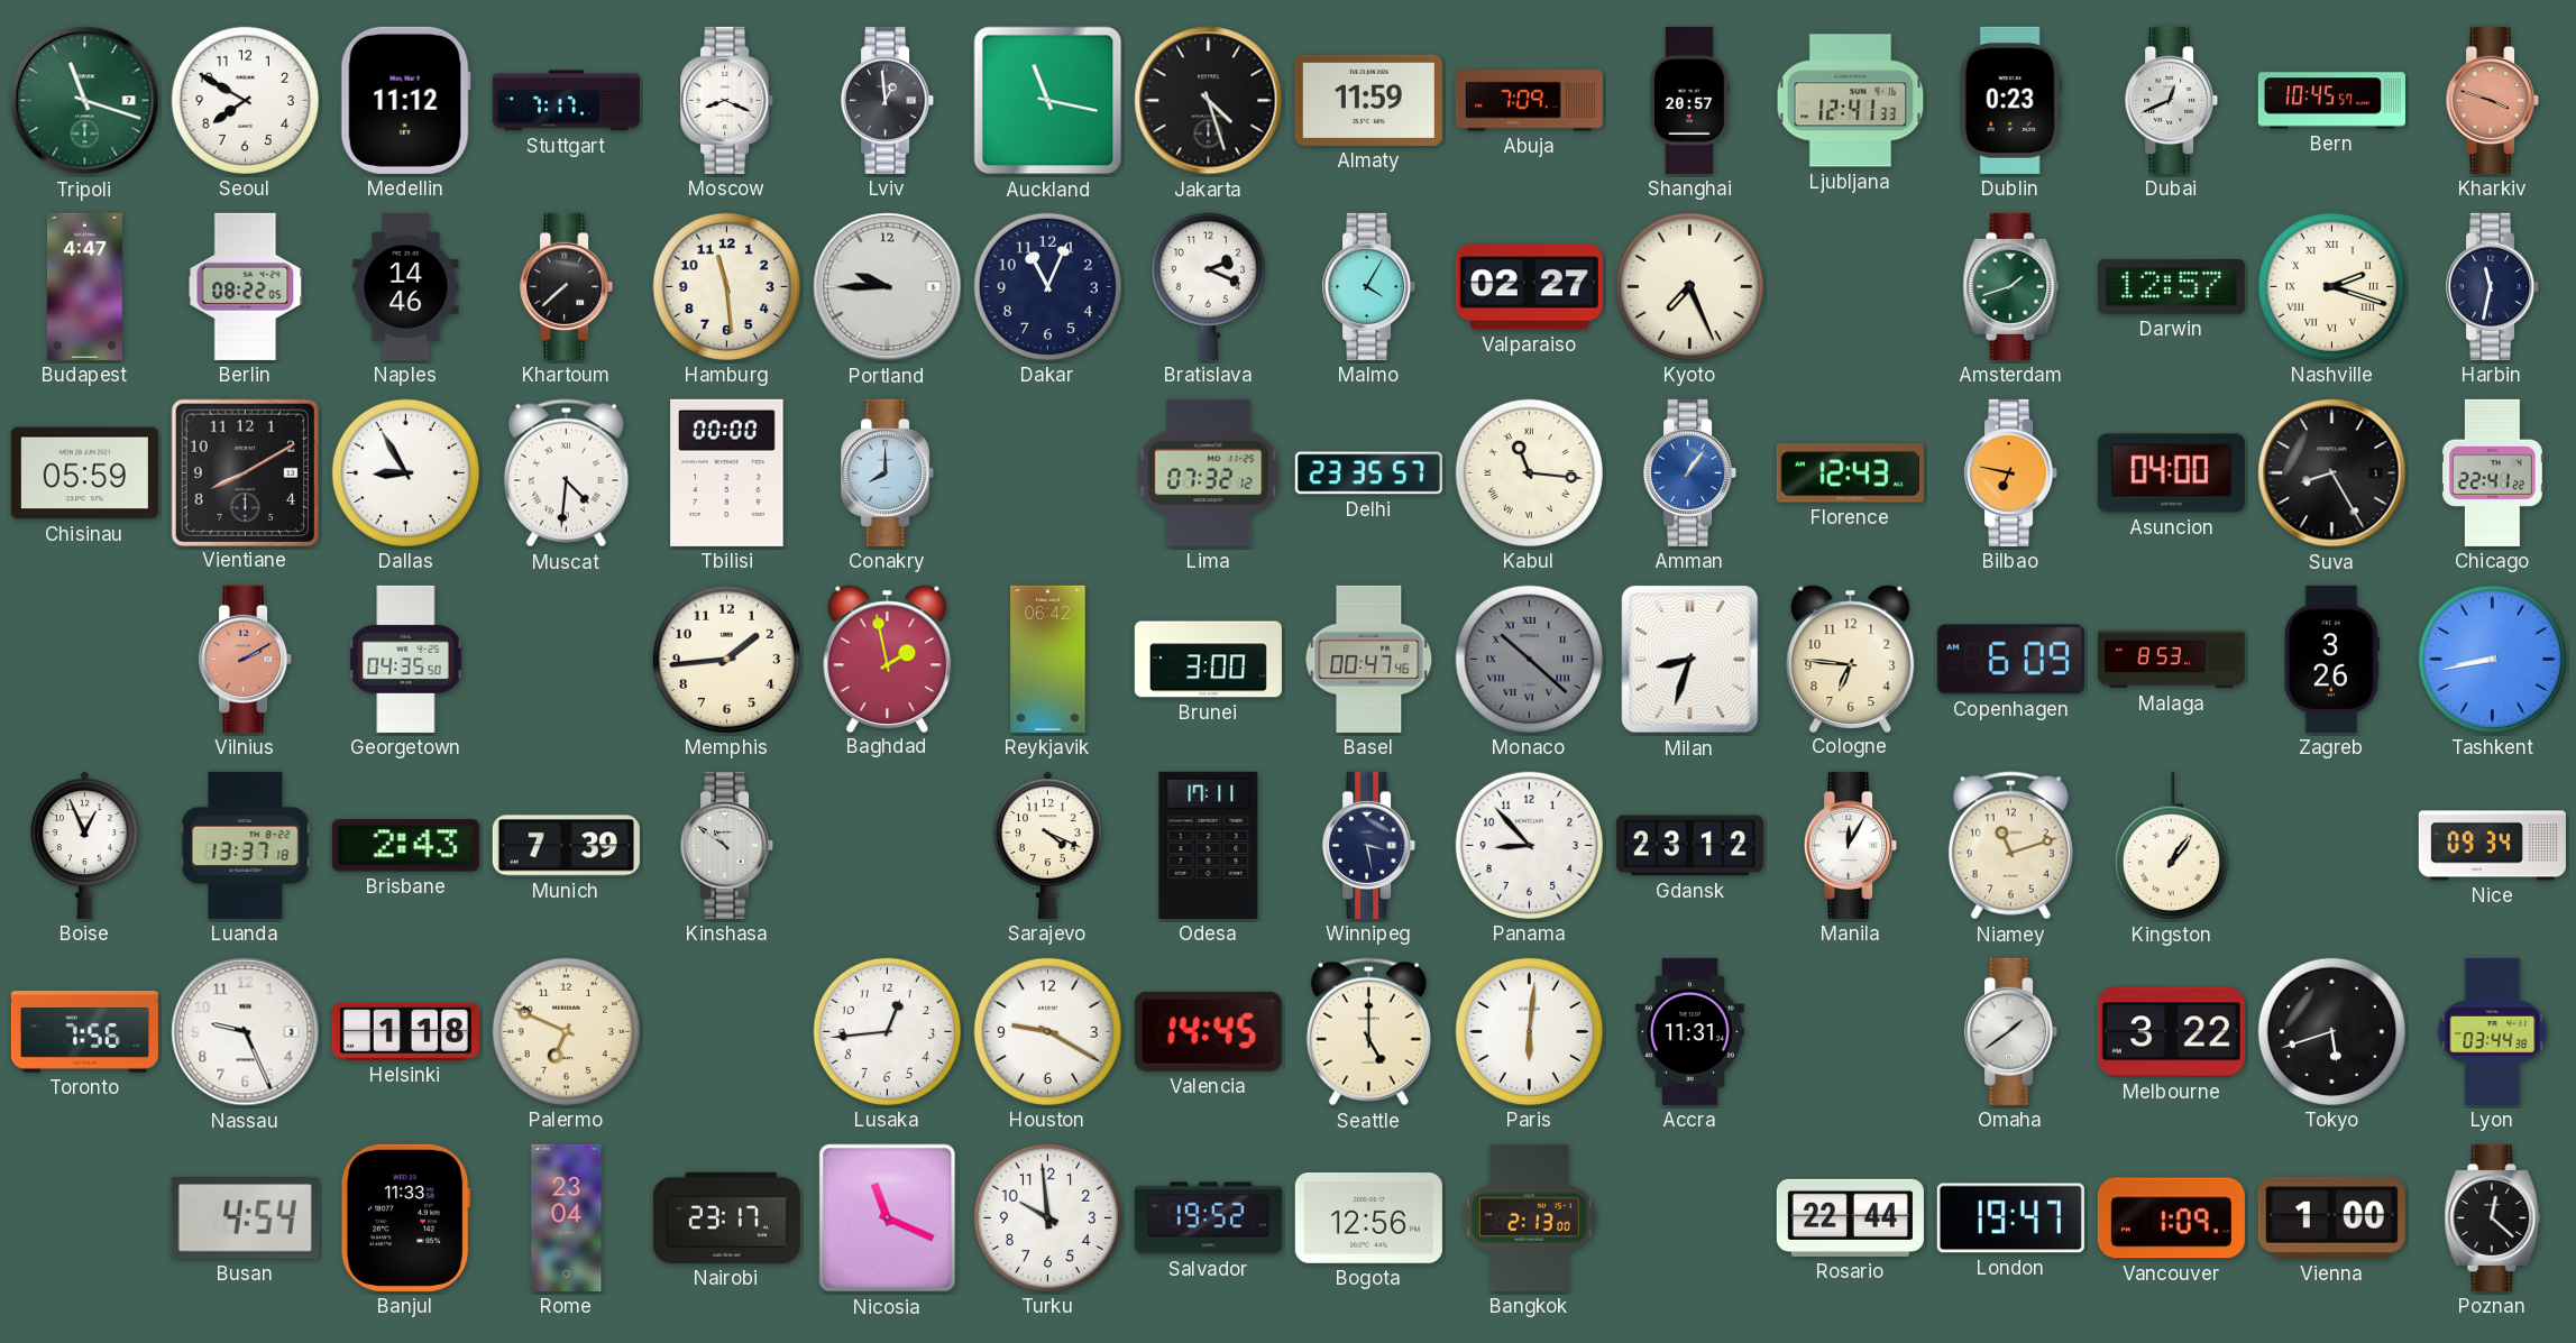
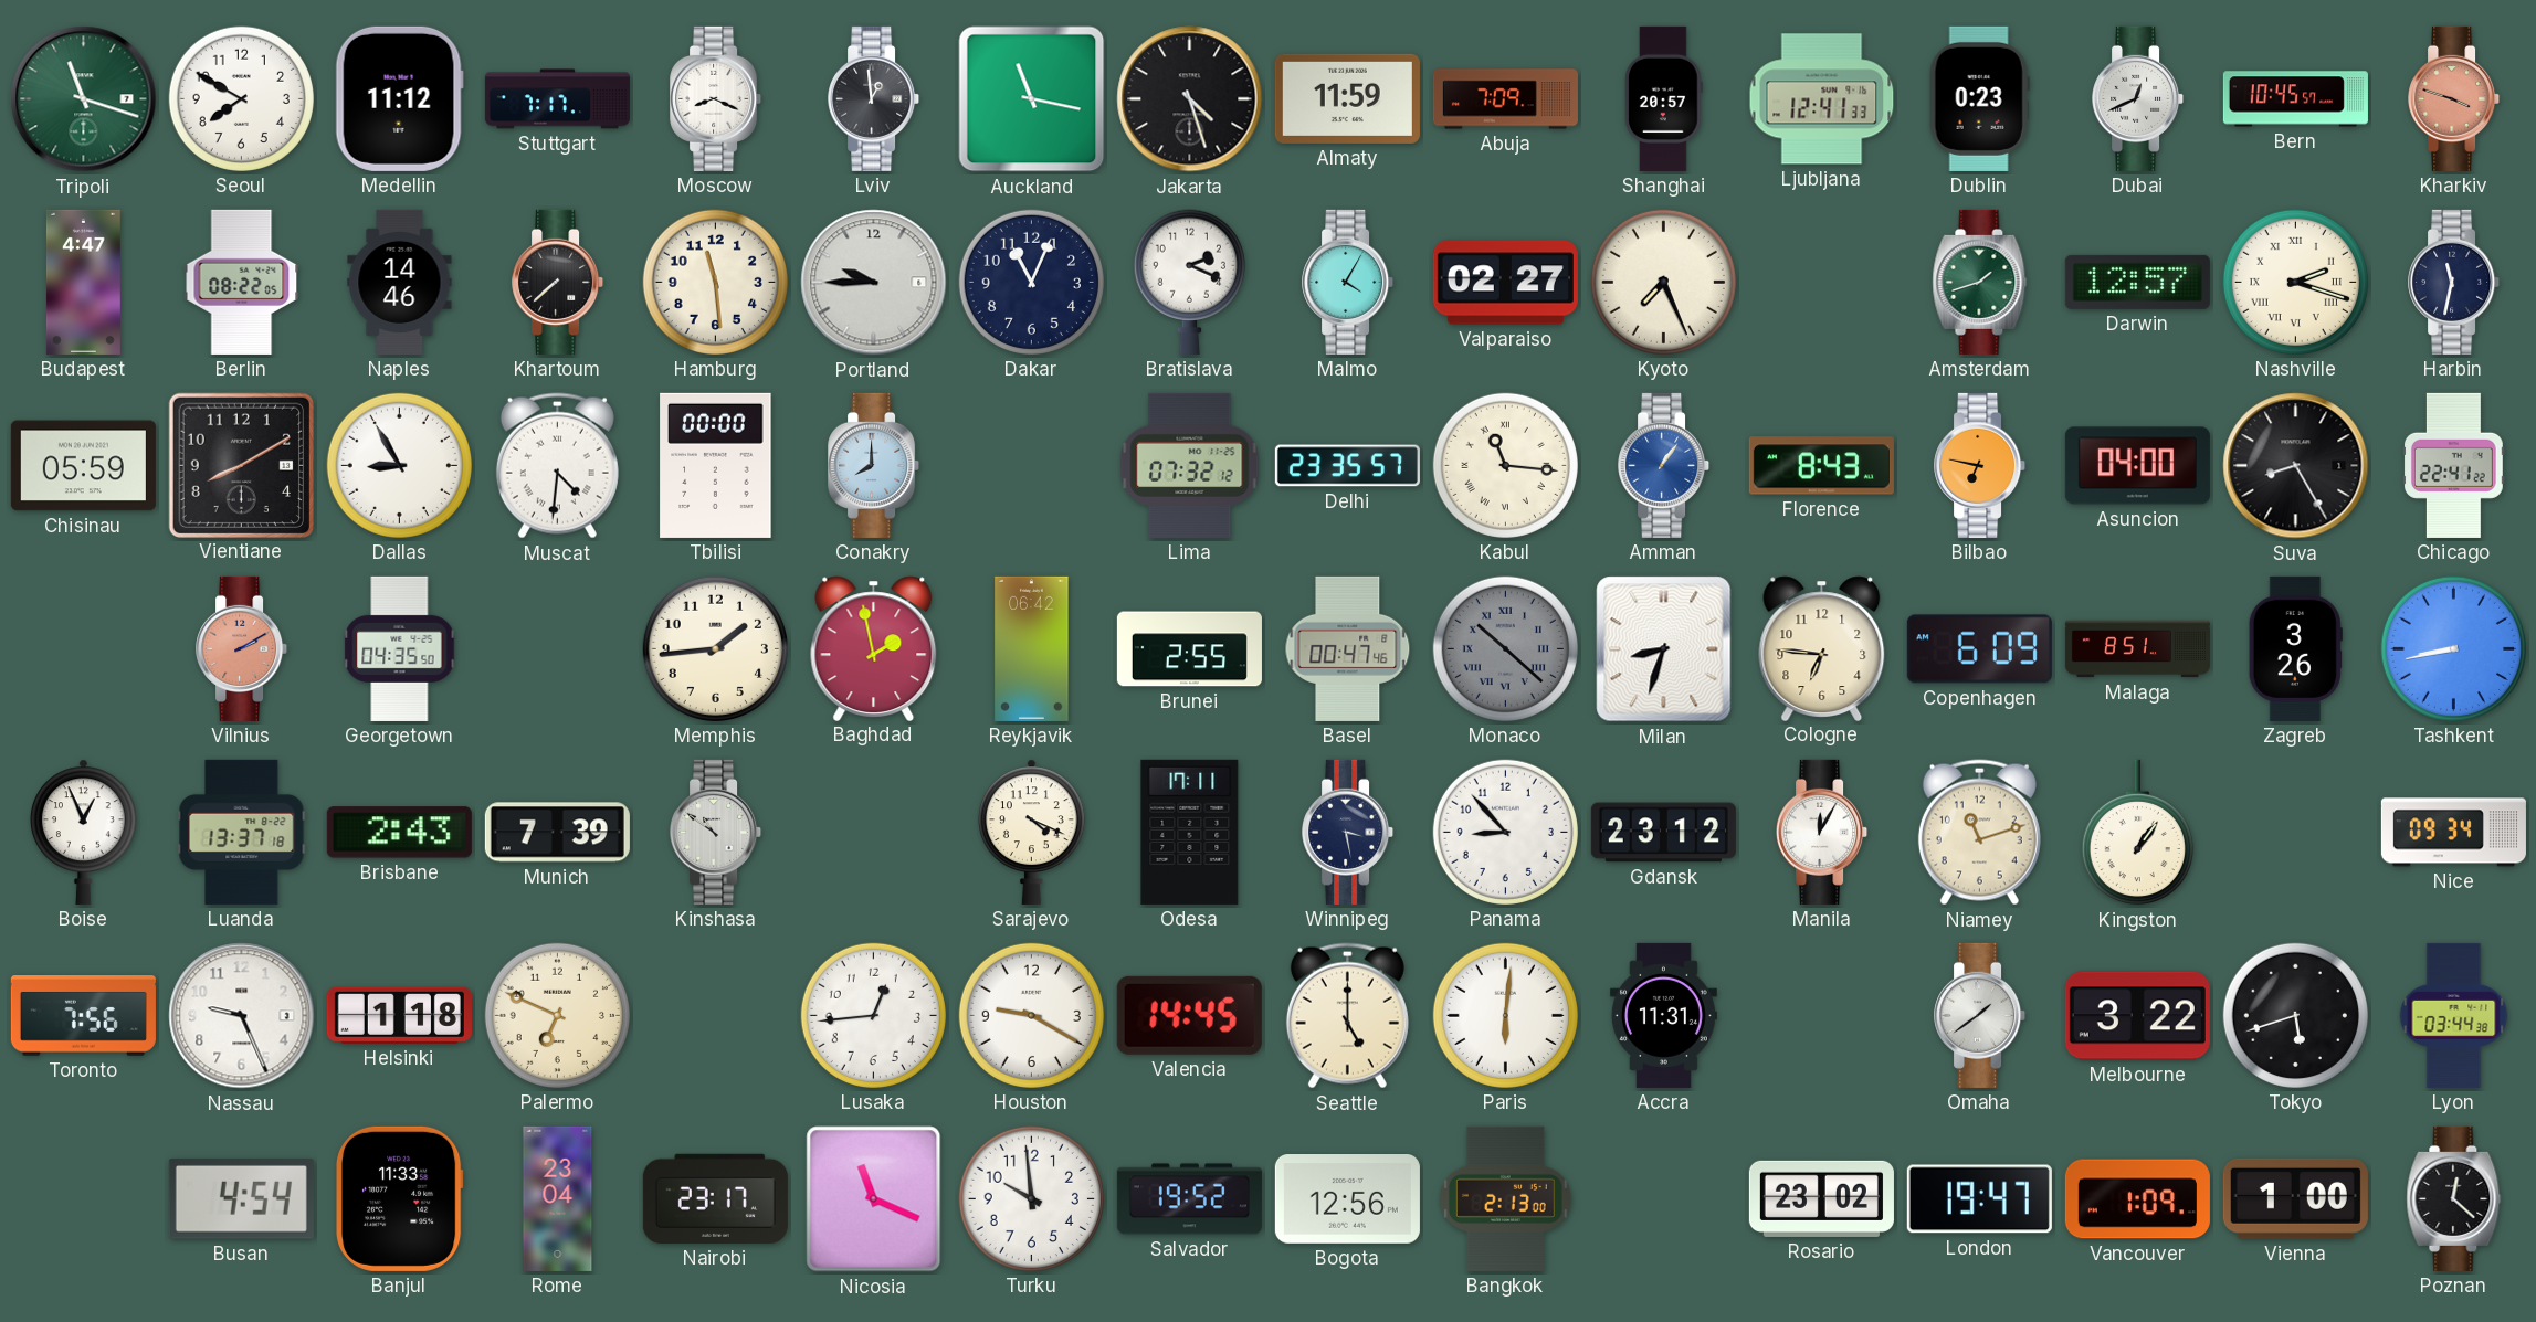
Florence: 12:43 -> 8:43
Brunei: 3:00 -> 2:55
Malaga: 8:53 -> 8:51
Rosario: 22:44 -> 23:02
